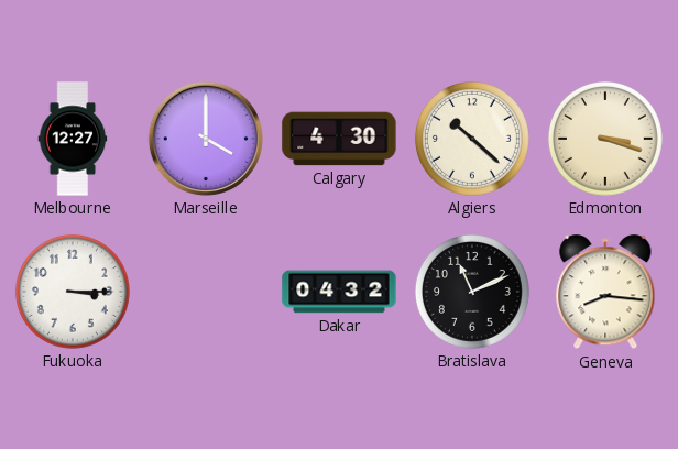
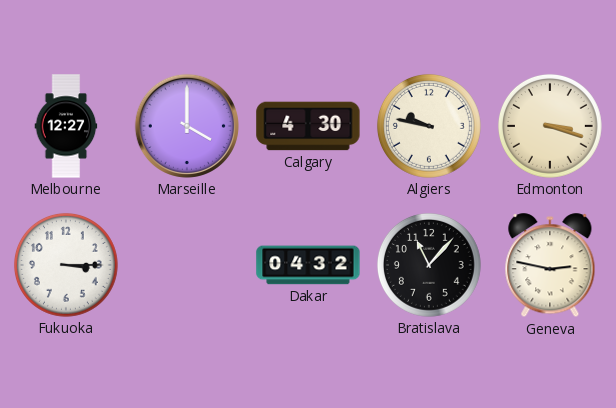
Algiers: 10:22 -> 9:47
Bratislava: 11:11 -> 11:07
Geneva: 8:16 -> 2:47
